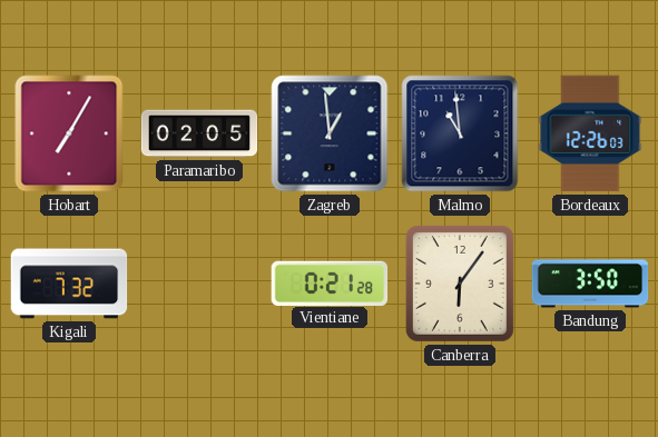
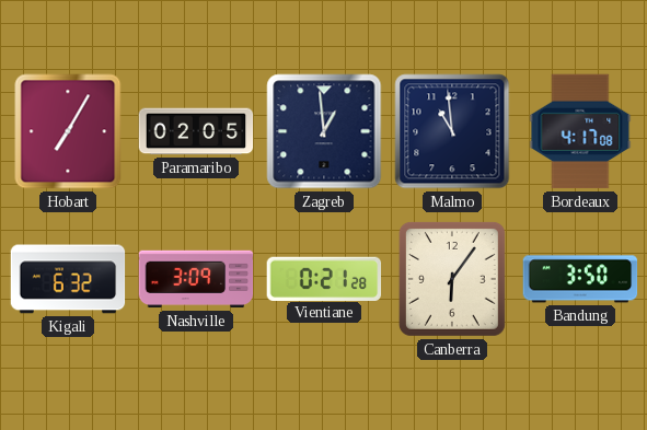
Bordeaux: 12:26 -> 4:17
Kigali: 7:32 -> 6:32
Nashville: none -> 3:09
